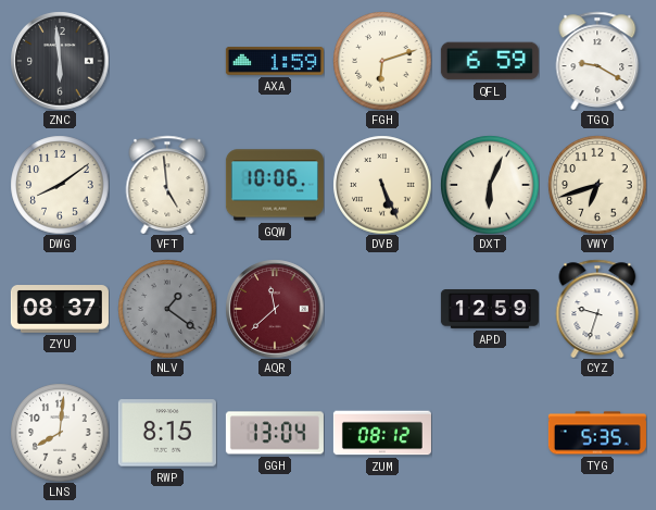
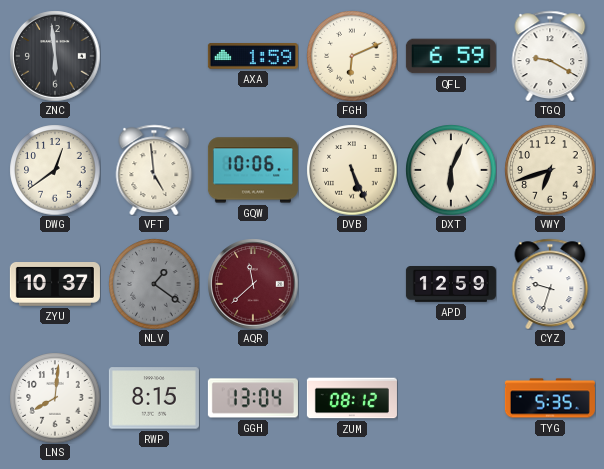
FGH: 6:12 -> 6:11
DWG: 8:09 -> 12:39
ZYU: 08:37 -> 10:37
